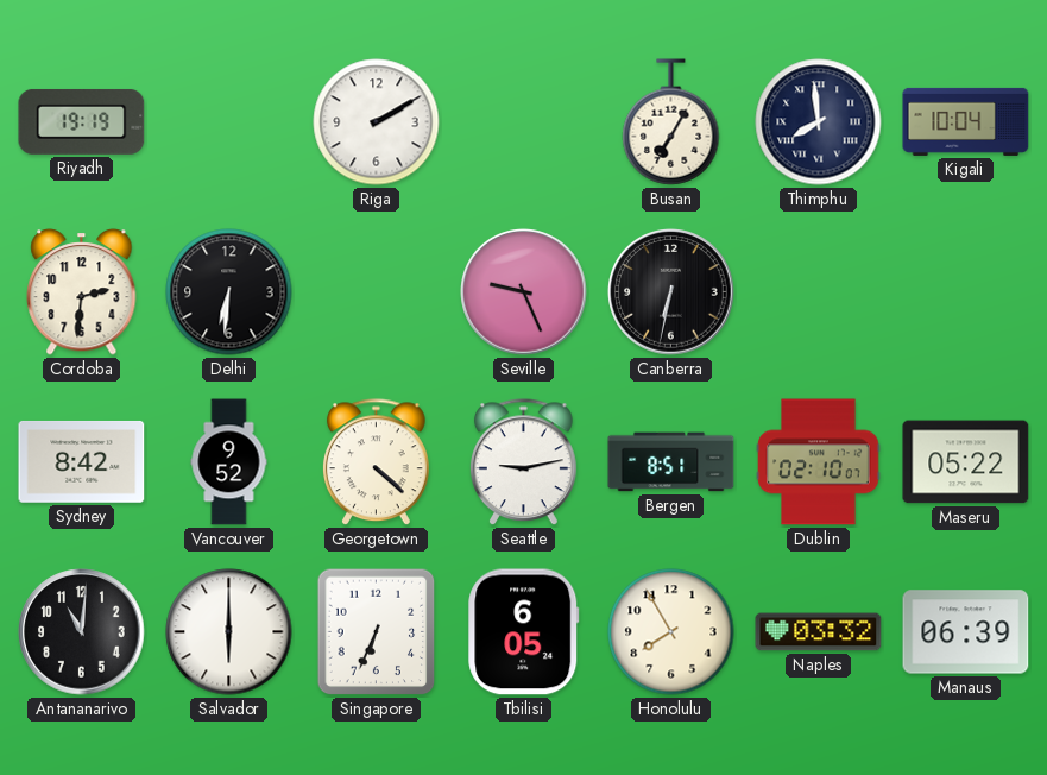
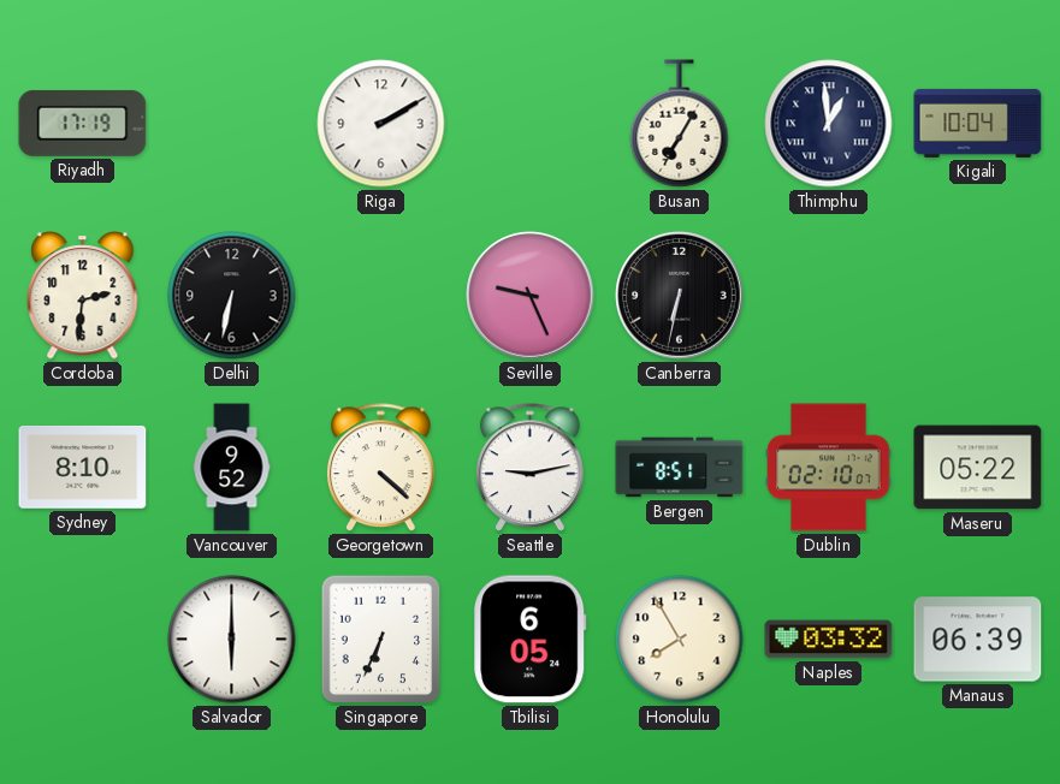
Riyadh: 19:19 -> 17:19
Thimphu: 7:59 -> 12:59
Delhi: 6:31 -> 6:32
Sydney: 8:42 -> 8:10
Antananarivo: 11:01 -> none
